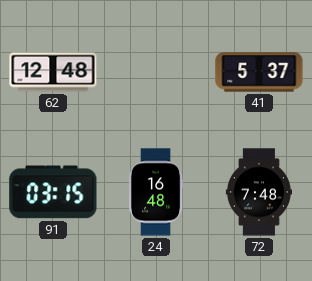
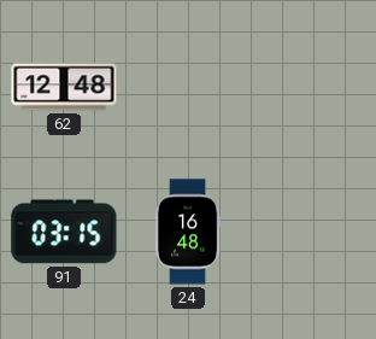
41: 5:37 -> none
72: 7:48 -> none
